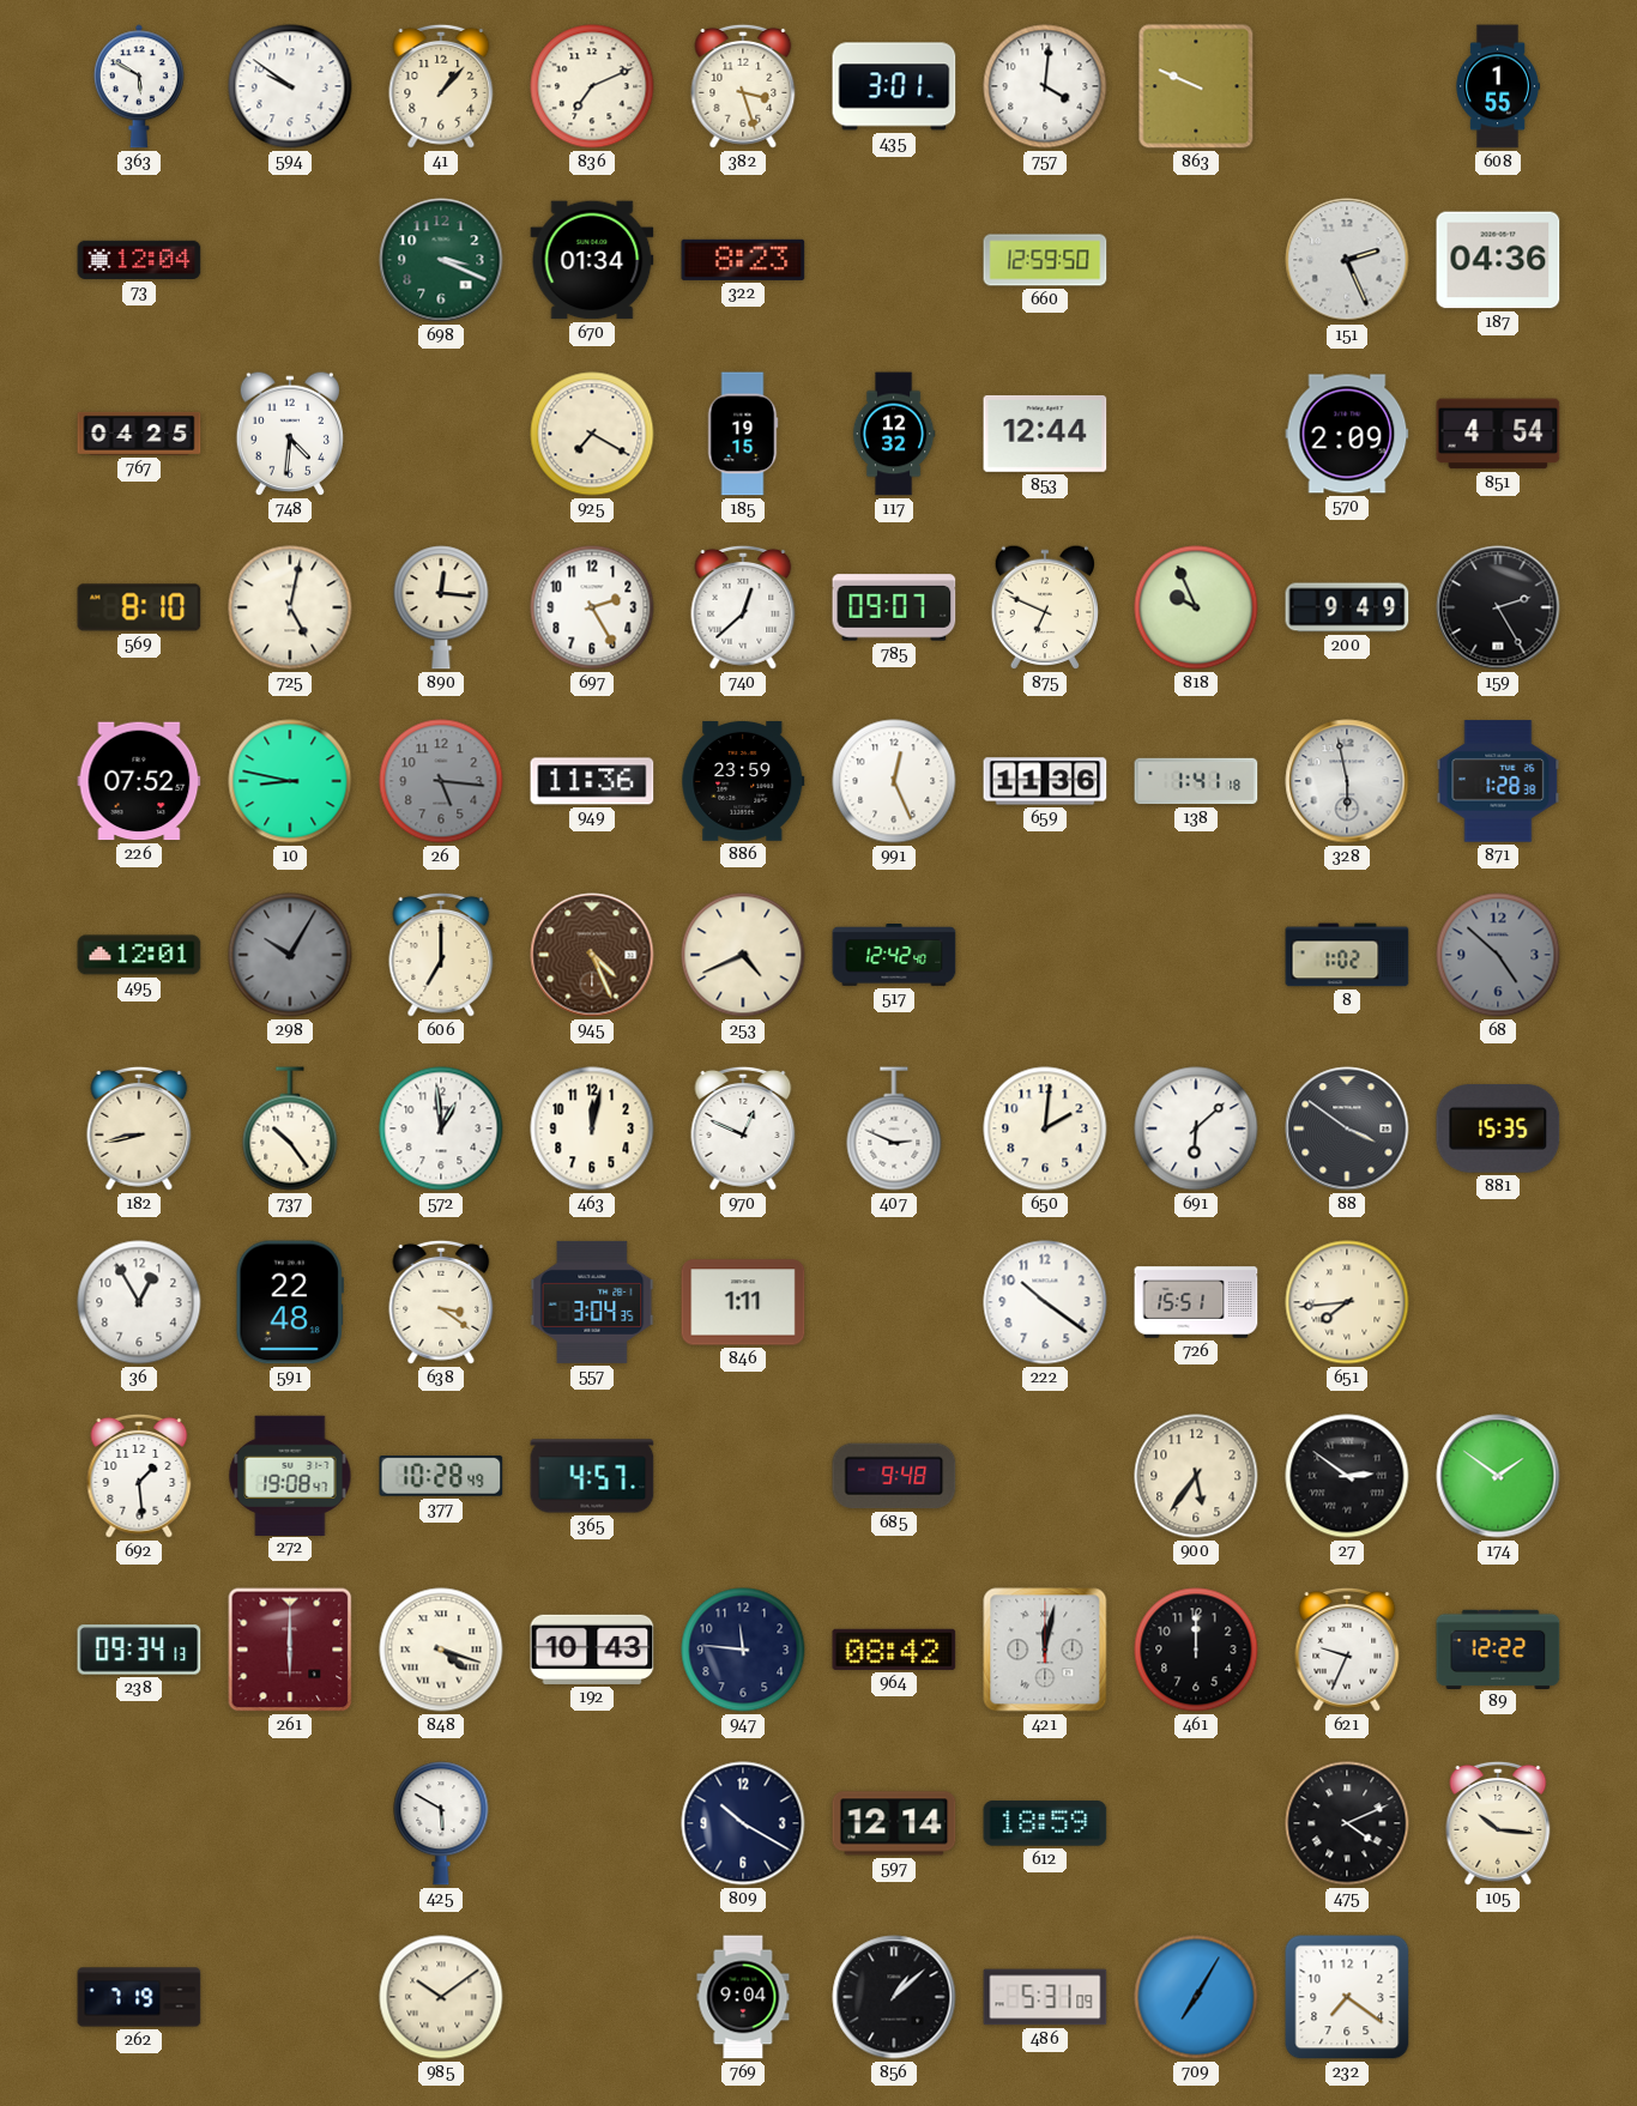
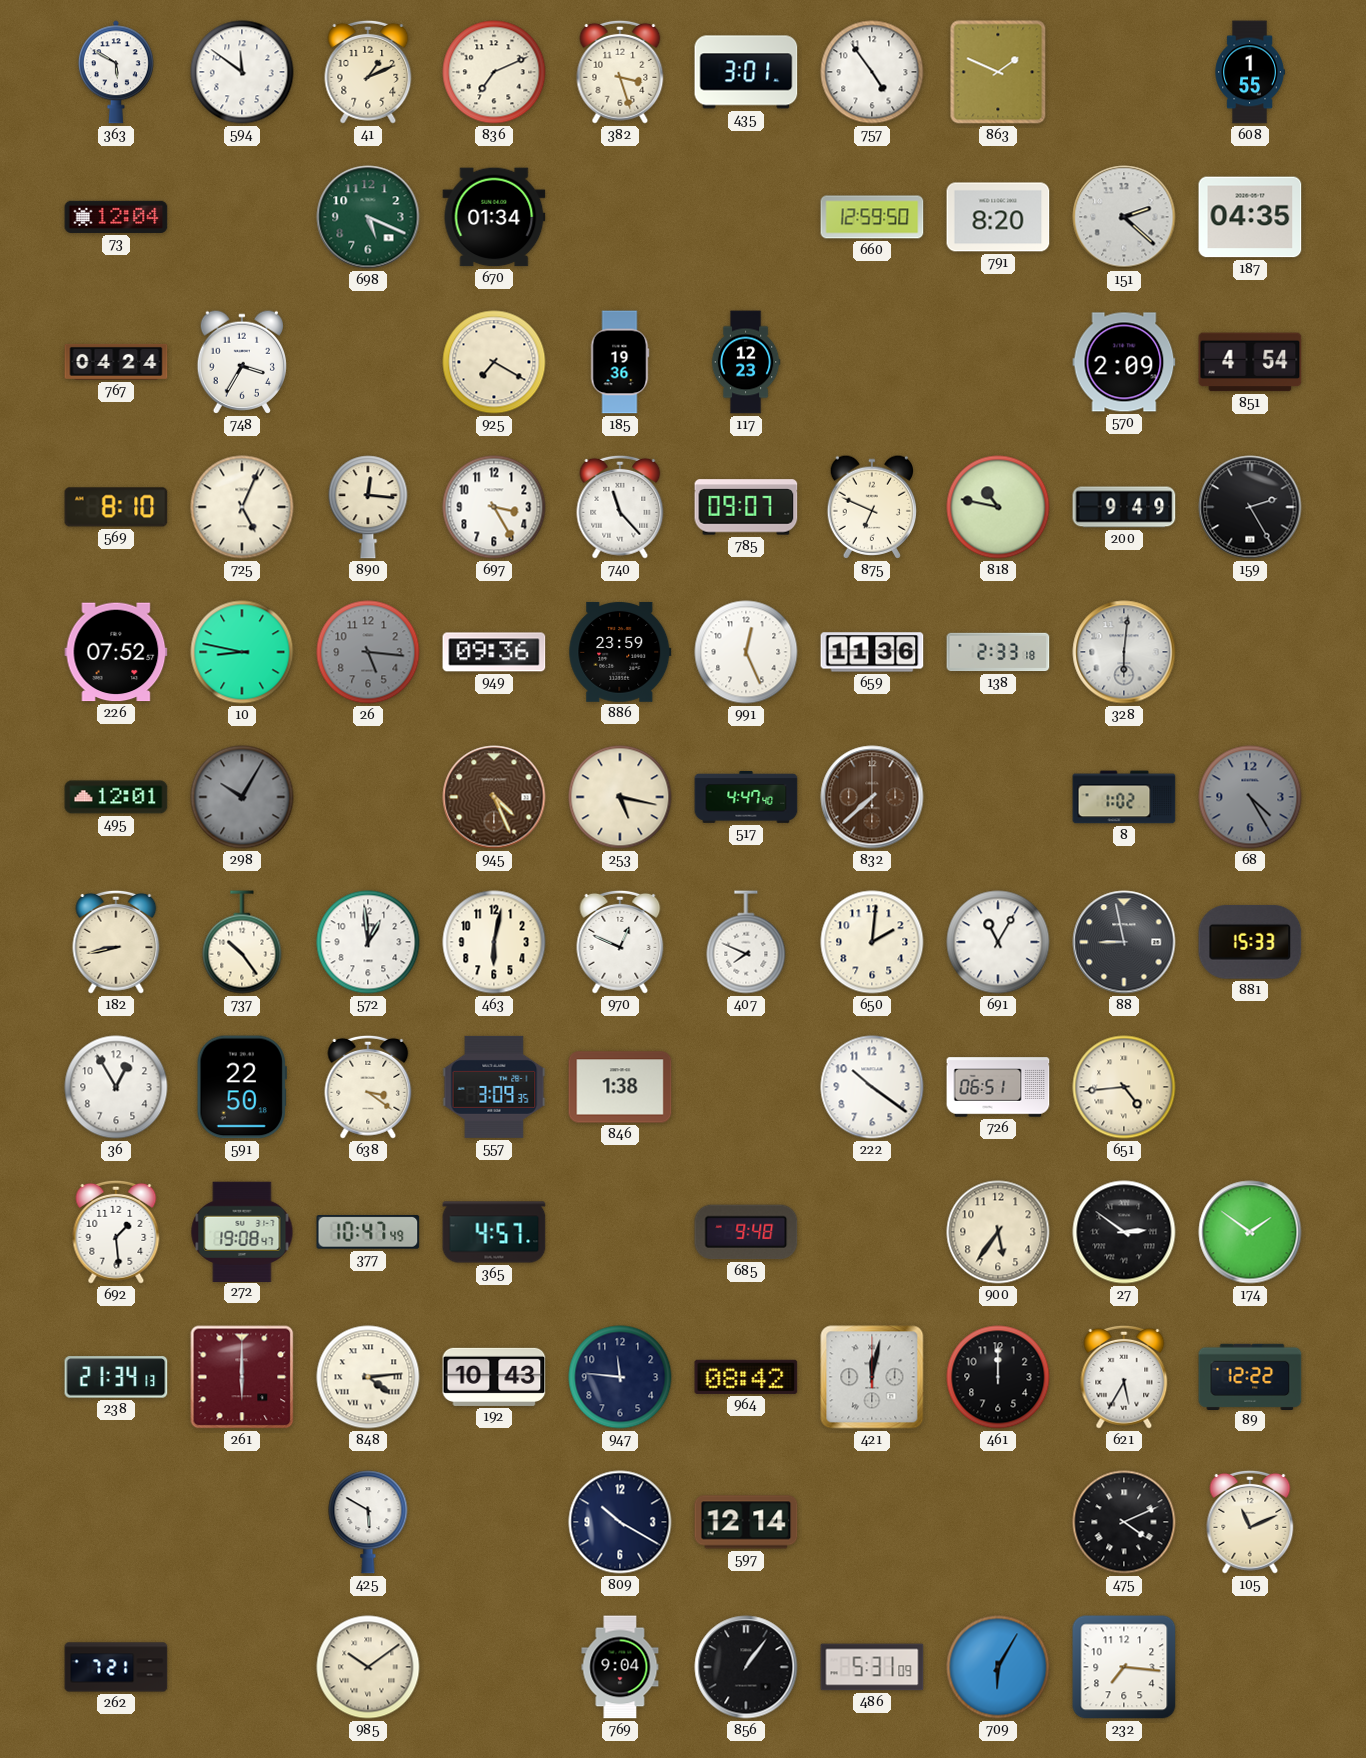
594: 9:51 -> 11:51
41: 1:07 -> 1:11
757: 4:01 -> 4:54
863: 9:49 -> 1:49
698: 3:19 -> 5:19
322: 8:23 -> none
791: none -> 8:20
151: 2:26 -> 2:22
187: 04:36 -> 04:35
767: 04:25 -> 04:24
748: 4:31 -> 3:35
185: 19:15 -> 19:36
117: 12:32 -> 12:23
853: 12:44 -> none
725: 5:02 -> 5:04
697: 2:25 -> 3:25
740: 12:38 -> 11:23
818: 9:56 -> 10:47
949: 11:36 -> 09:36
138: 1:41 -> 2:33
328: 5:58 -> 6:01
871: 1:28 -> none
606: 7:00 -> none
253: 4:41 -> 5:17
517: 12:42 -> 4:47
832: none -> 7:38
68: 4:52 -> 4:25
463: 12:02 -> 6:02
407: 2:49 -> 7:49
691: 6:08 -> 11:05
88: 3:51 -> 8:58
881: 15:35 -> 15:33
591: 22:48 -> 22:50
557: 3:04 -> 3:09
846: 1:11 -> 1:38
726: 15:51 -> 06:51
651: 7:44 -> 4:44
377: 10:28 -> 10:47
238: 09:34 -> 21:34
848: 4:18 -> 4:14
621: 9:34 -> 5:35
612: 18:59 -> none
105: 10:16 -> 11:11
262: 7:19 -> 7:21
856: 1:08 -> 1:06
709: 7:05 -> 6:05
232: 7:21 -> 7:16
